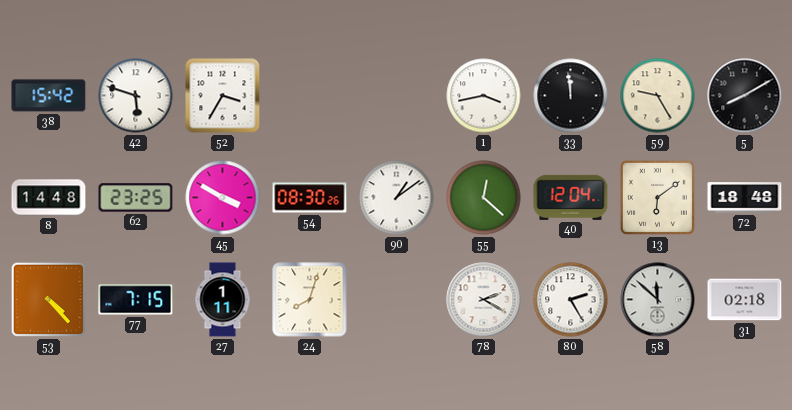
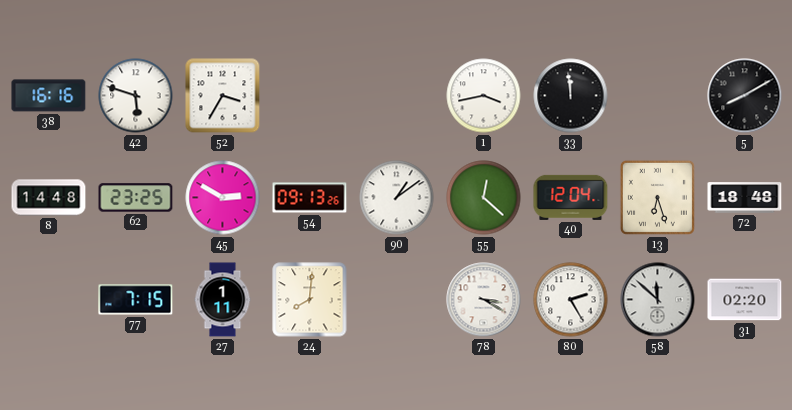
38: 15:42 -> 16:16
59: 9:25 -> none
45: 3:50 -> 2:50
54: 08:30 -> 09:13
13: 6:09 -> 6:27
53: 4:23 -> none
24: 8:03 -> 8:01
78: 2:20 -> 3:20
31: 02:18 -> 02:20
